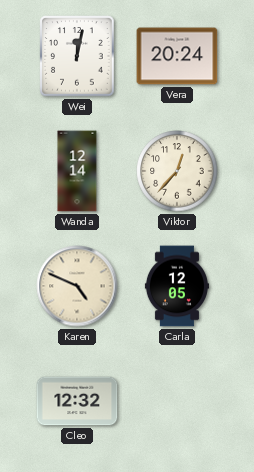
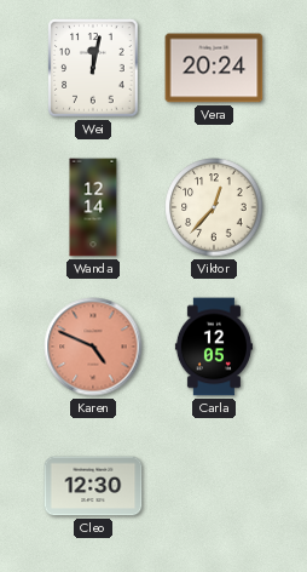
Karen dial: cream -> salmon
Cleo: 12:32 -> 12:30
